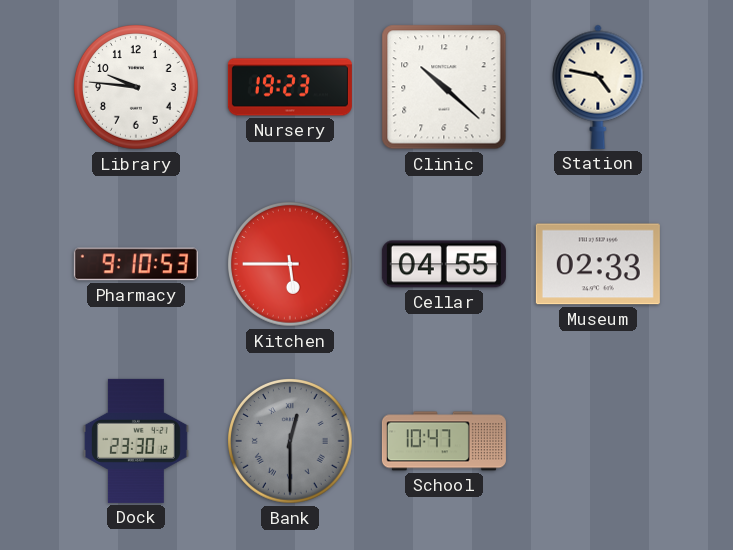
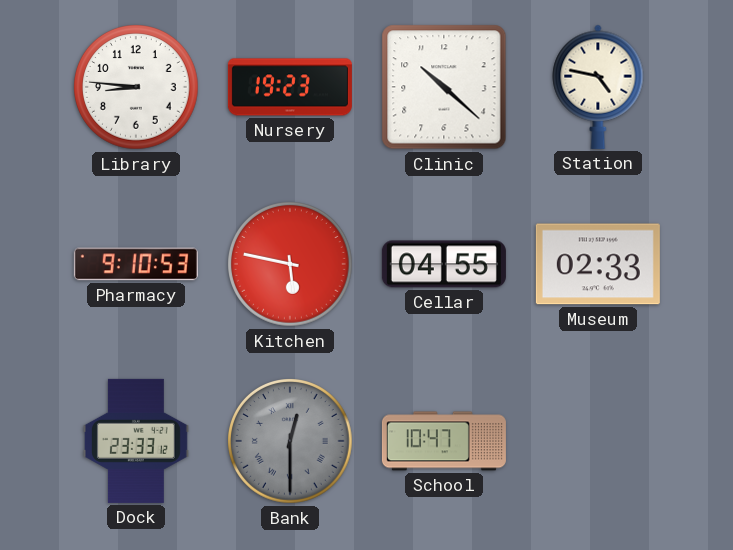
Library: 9:46 -> 8:46
Kitchen: 5:45 -> 5:47
Dock: 23:30 -> 23:33
